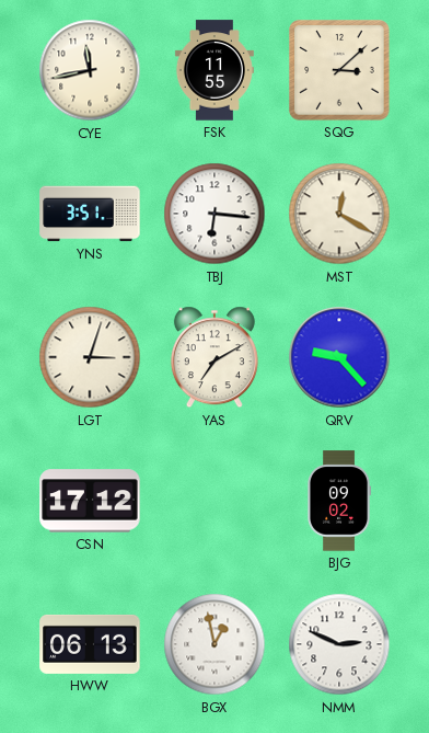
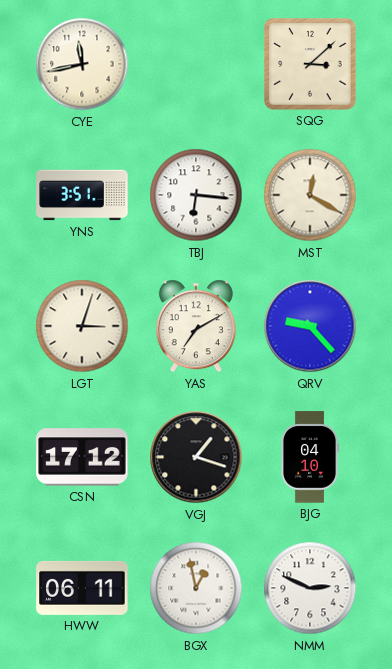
FSK: 11:55 -> none
VGJ: none -> 1:18
BJG: 09:02 -> 04:10
HWW: 06:13 -> 06:11
